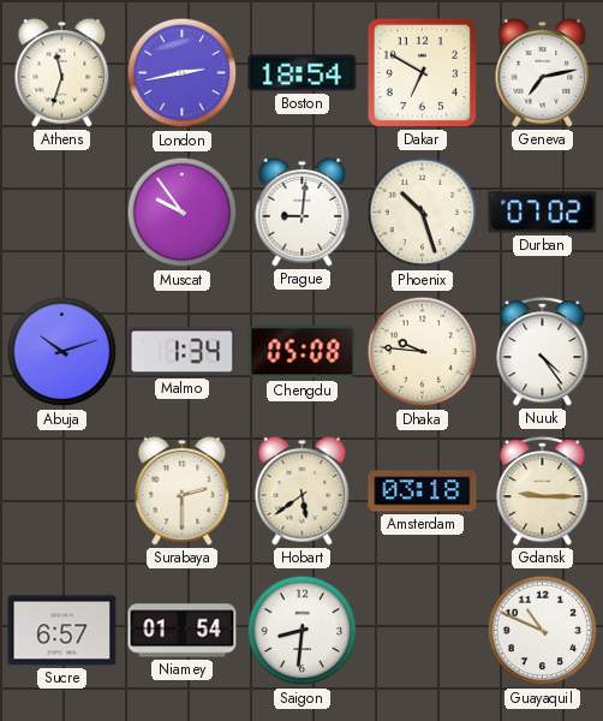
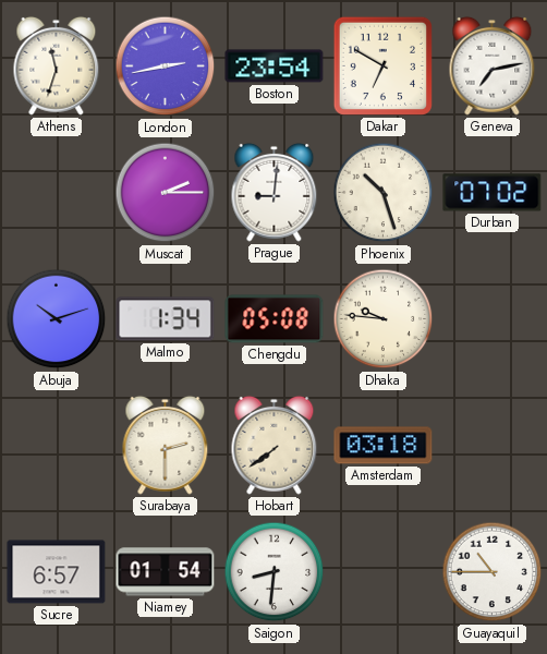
Boston: 18:54 -> 23:54
Muscat: 9:54 -> 2:15
Nuuk: 4:24 -> none
Hobart: 5:39 -> 7:39
Gdansk: 9:15 -> none
Guayaquil: 10:49 -> 10:45
